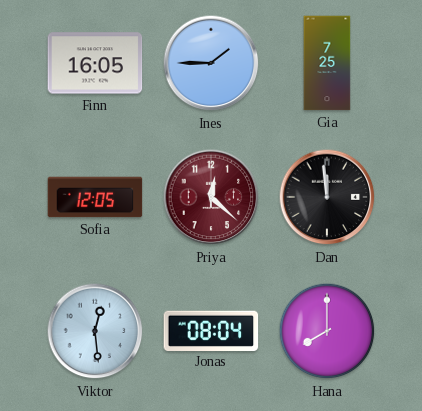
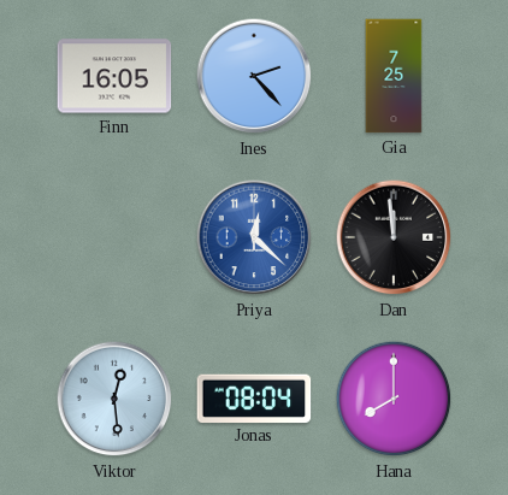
Ines: 1:45 -> 2:23
Sofia: 12:05 -> none
Priya dial: burgundy -> blue
